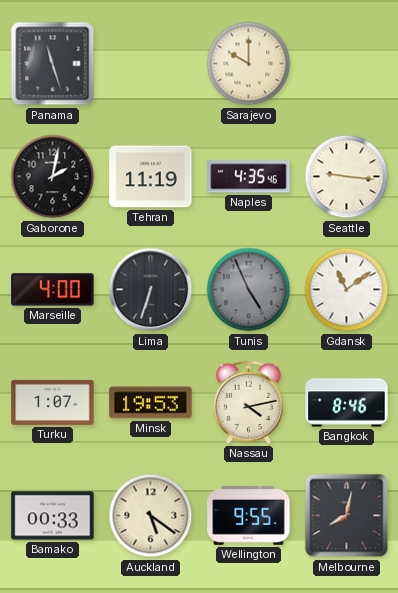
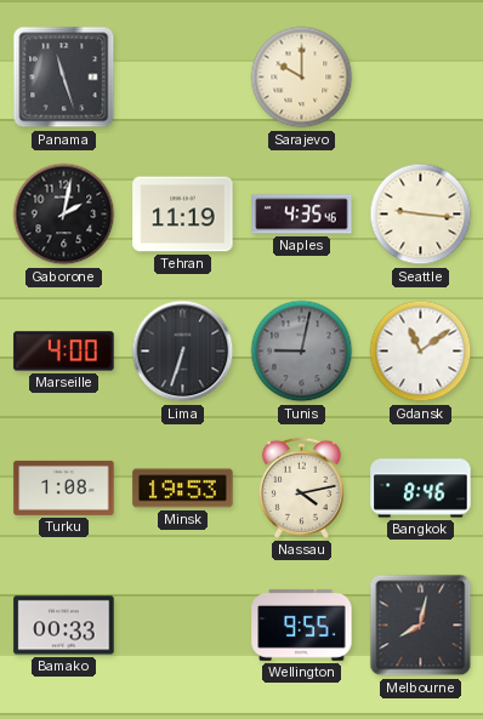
Tunis: 4:56 -> 9:02
Turku: 1:07 -> 1:08
Auckland: 5:21 -> none
